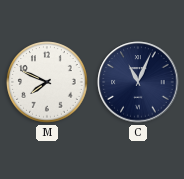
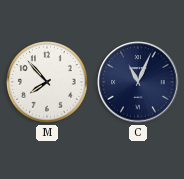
M: 7:49 -> 7:53
